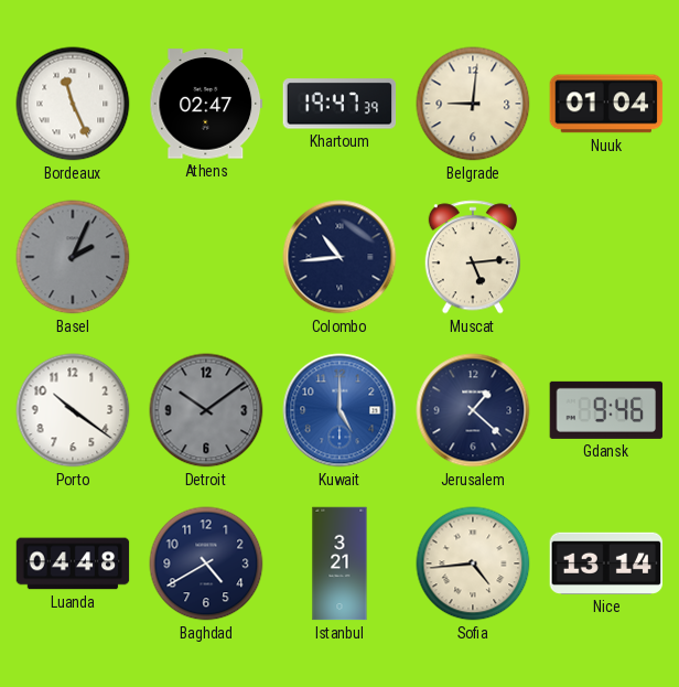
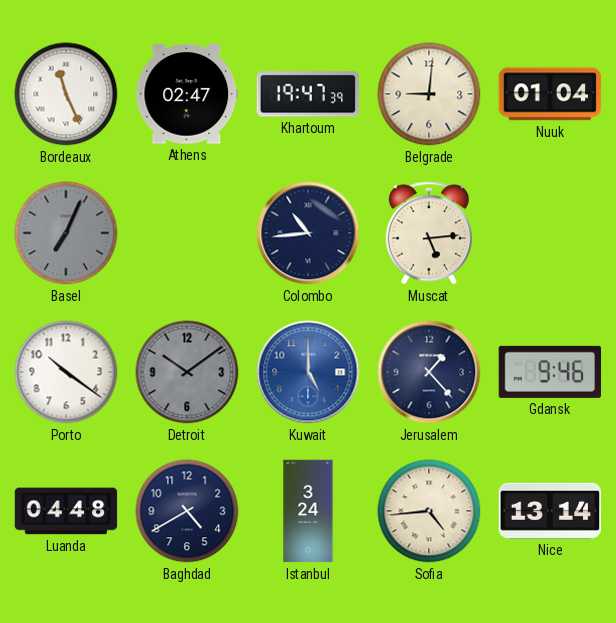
Basel: 2:04 -> 7:04
Jerusalem: 1:22 -> 1:23
Istanbul: 3:21 -> 3:24
